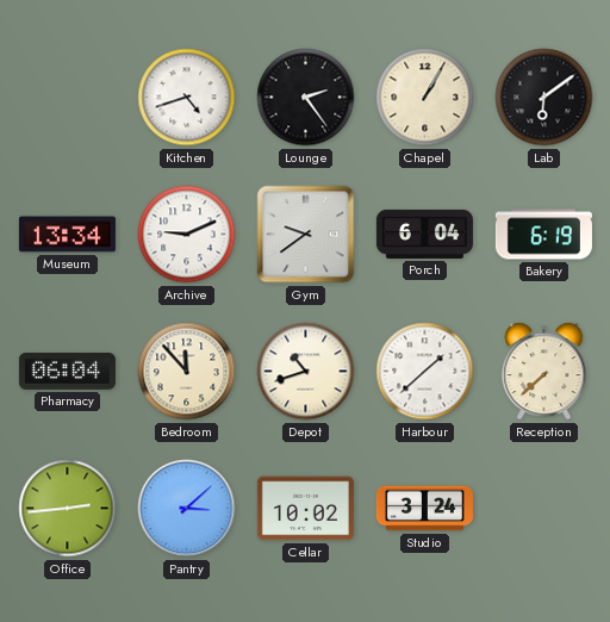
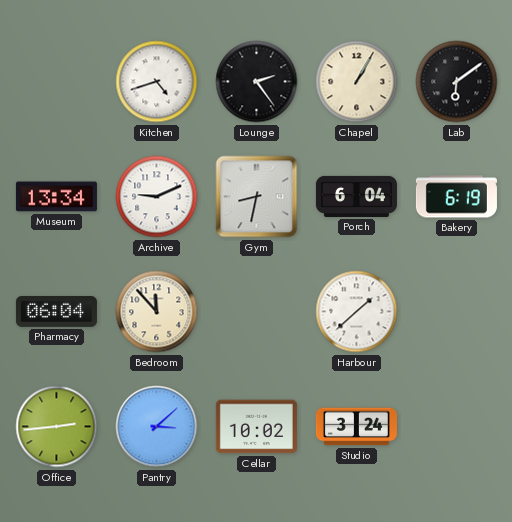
Gym: 9:39 -> 8:32
Depot: 10:42 -> none
Reception: 7:38 -> none
